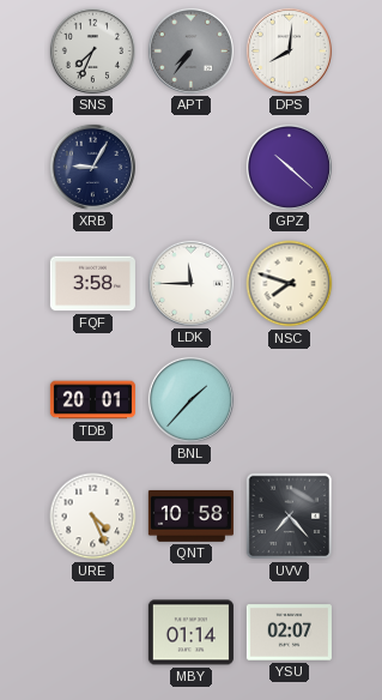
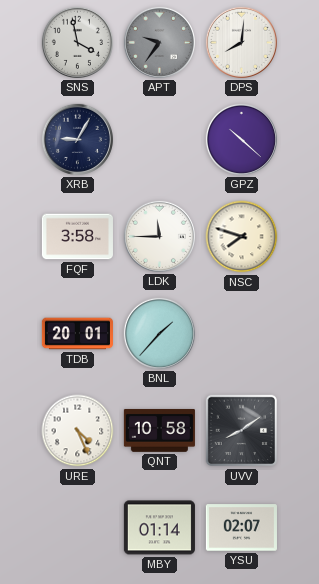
SNS: 7:34 -> 3:58
APT: 7:36 -> 9:36
UVV: 7:23 -> 8:09
